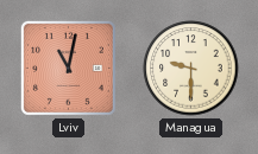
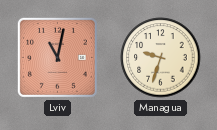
Managua: 9:30 -> 9:33
